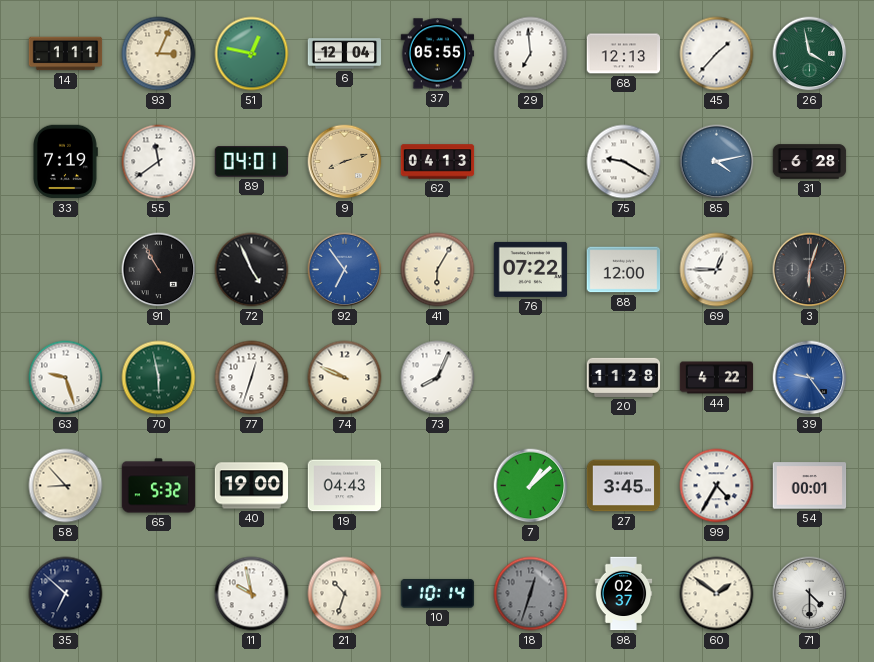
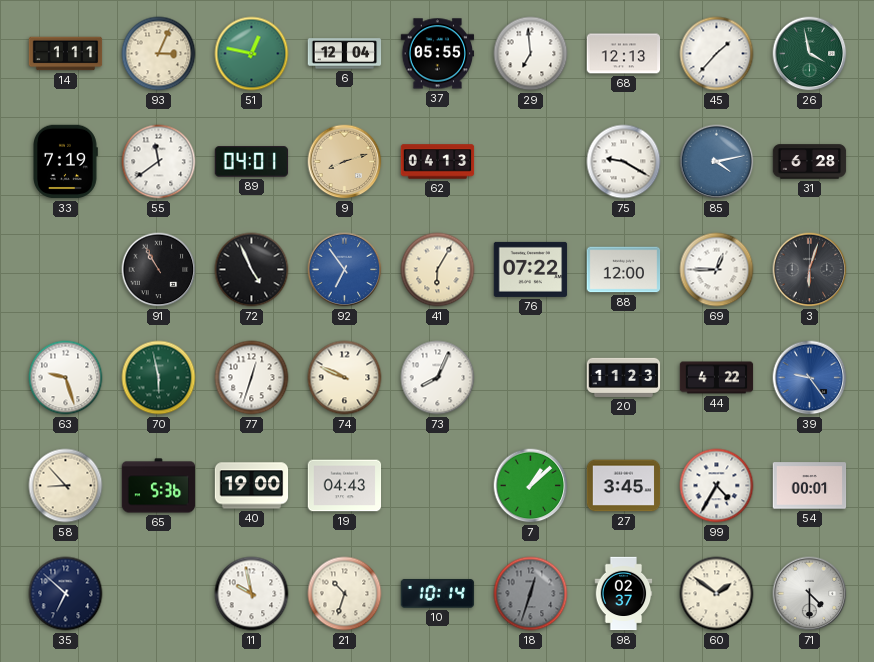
20: 11:28 -> 11:23
65: 5:32 -> 5:36
